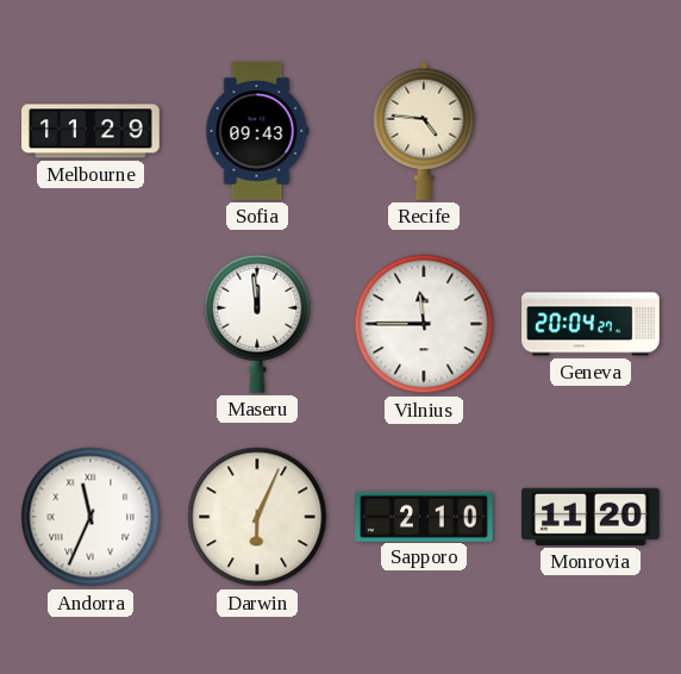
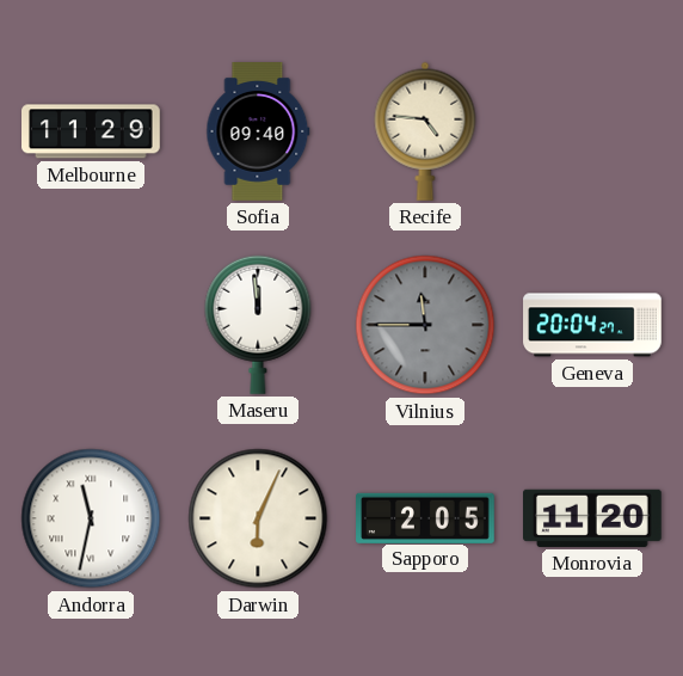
Sofia: 09:43 -> 09:40
Vilnius dial: white -> grey
Andorra: 11:34 -> 11:32
Sapporo: 2:10 -> 2:05
